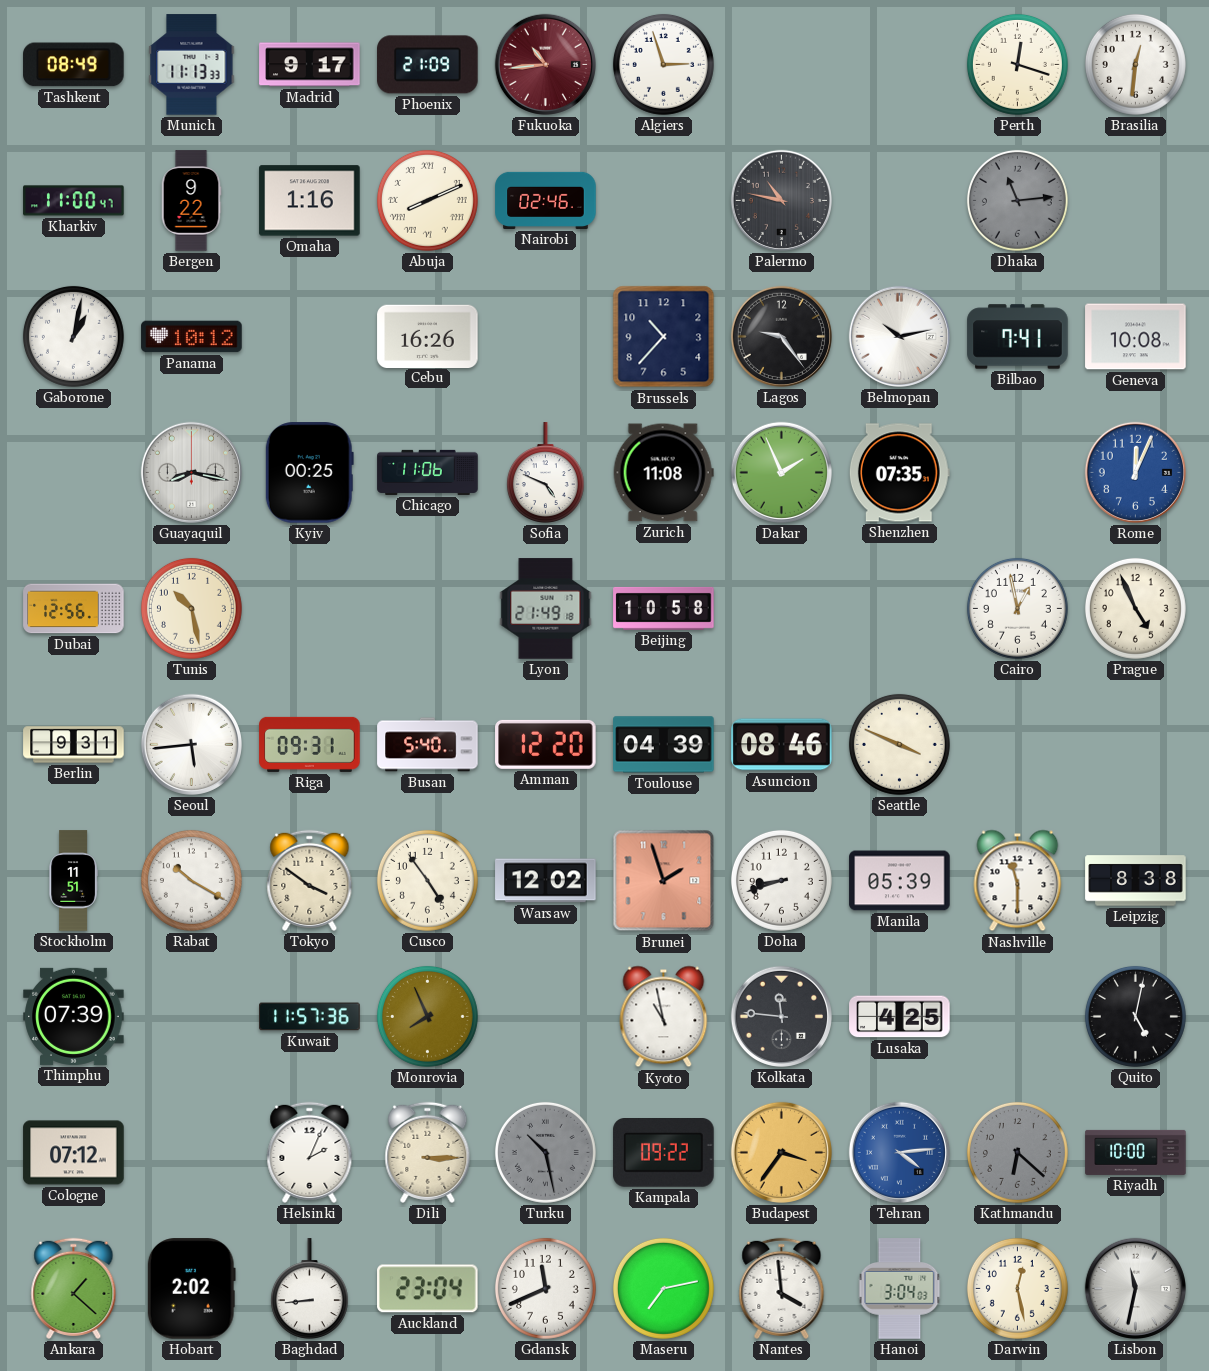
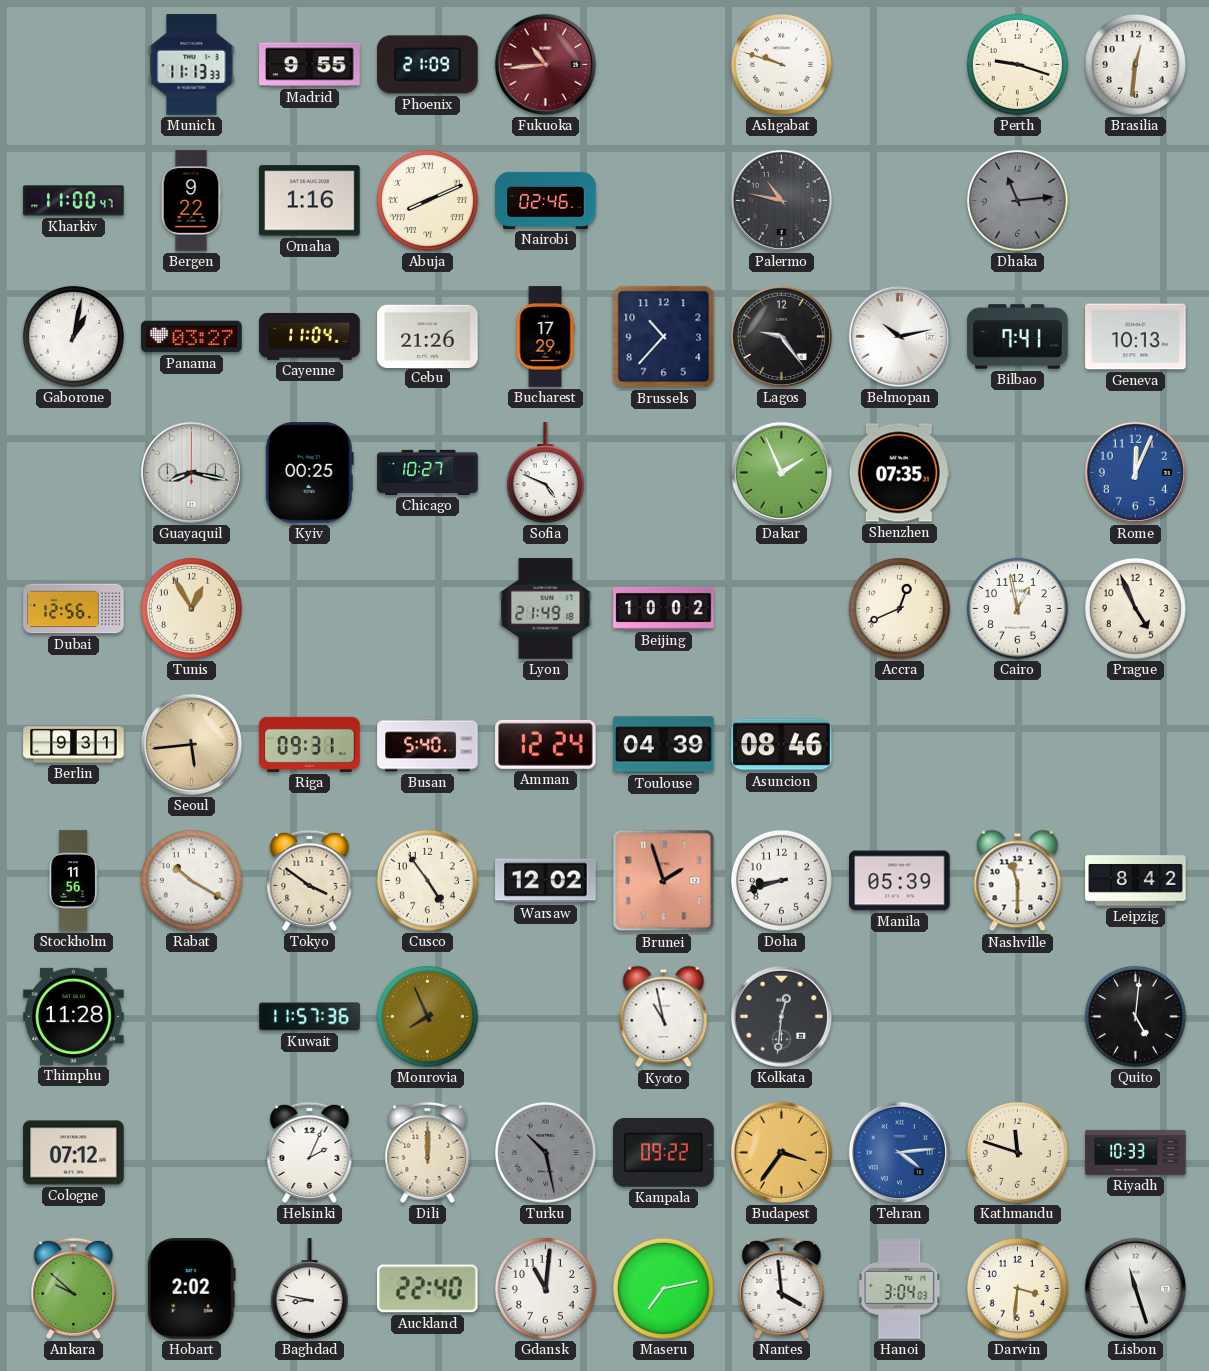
Tashkent: 08:49 -> none
Madrid: 9:17 -> 9:55
Algiers: 2:57 -> none
Ashgabat: none -> 9:48
Perth: 12:18 -> 9:18
Panama: 10:12 -> 03:27
Cayenne: none -> 11:04
Cebu: 16:26 -> 21:26
Bucharest: none -> 17:29
Geneva: 10:08 -> 10:13
Chicago: 11:06 -> 10:27
Zurich: 11:08 -> none
Tunis: 10:28 -> 12:55
Beijing: 10:58 -> 10:02
Accra: none -> 12:41
Seoul dial: white -> champagne
Amman: 12:20 -> 12:24
Seattle: 3:49 -> none
Stockholm: 11:51 -> 11:56
Leipzig: 8:38 -> 8:42
Thimphu: 07:39 -> 11:28
Kolkata: 11:46 -> 12:31
Lusaka: 4:25 -> none
Quito: 5:02 -> 5:01
Dili: 3:15 -> 12:00
Kathmandu: 6:22 -> 11:48
Kathmandu dial: grey -> cream
Riyadh: 10:00 -> 10:33
Ankara: 1:22 -> 9:52
Baghdad: 8:44 -> 8:47
Auckland: 23:04 -> 22:40
Gdansk: 11:41 -> 11:01
Darwin: 12:28 -> 3:31
Lisbon: 11:32 -> 11:27
